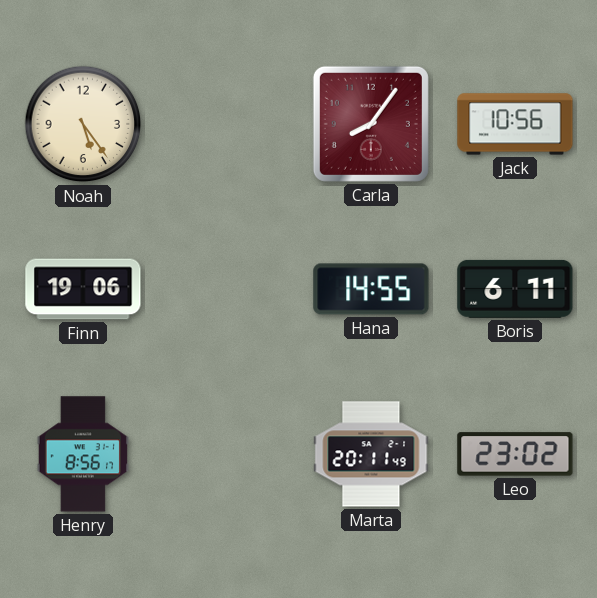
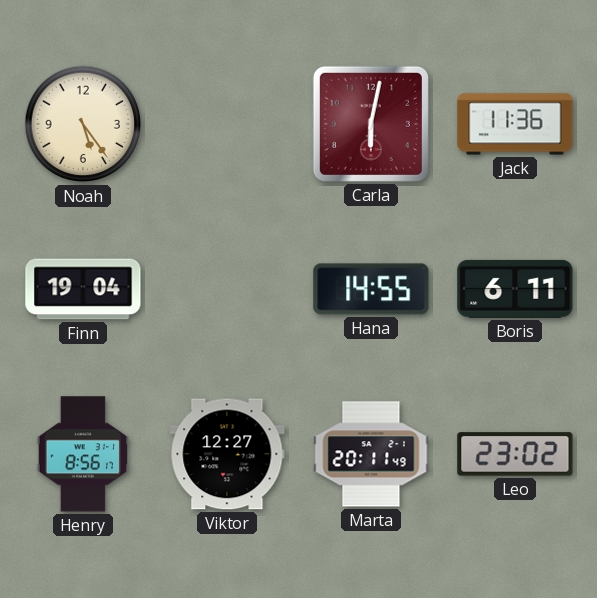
Carla: 8:06 -> 6:02
Jack: 10:56 -> 11:36
Finn: 19:06 -> 19:04
Viktor: none -> 12:27
